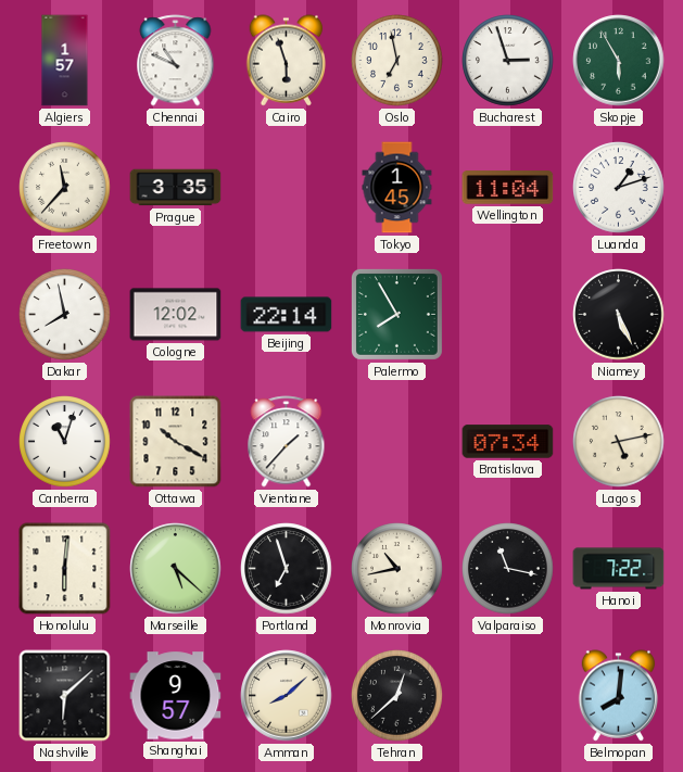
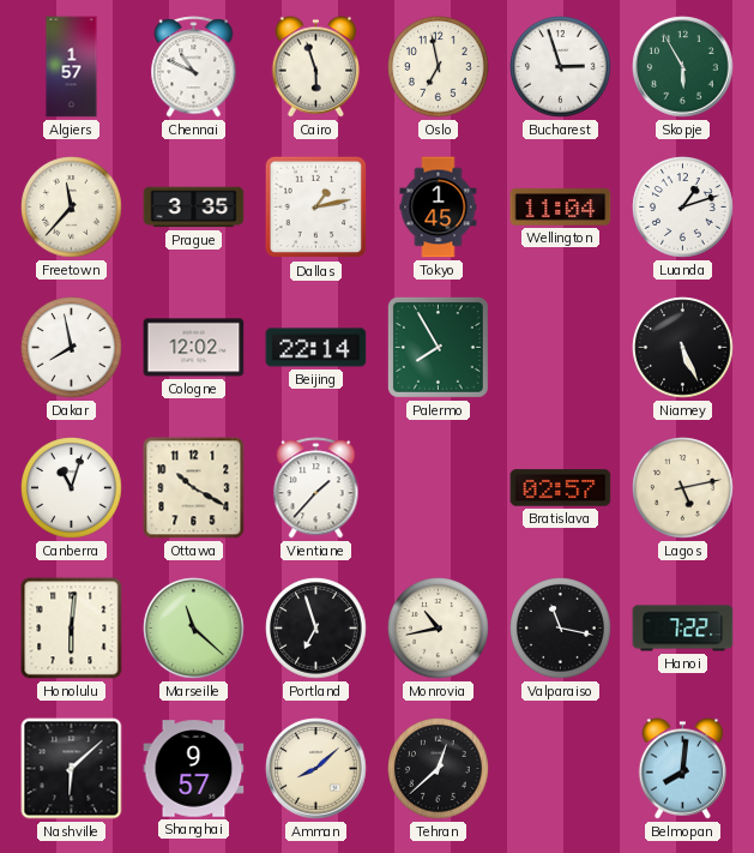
Dallas: none -> 1:13
Bratislava: 07:34 -> 02:57
Marseille: 5:22 -> 11:22
